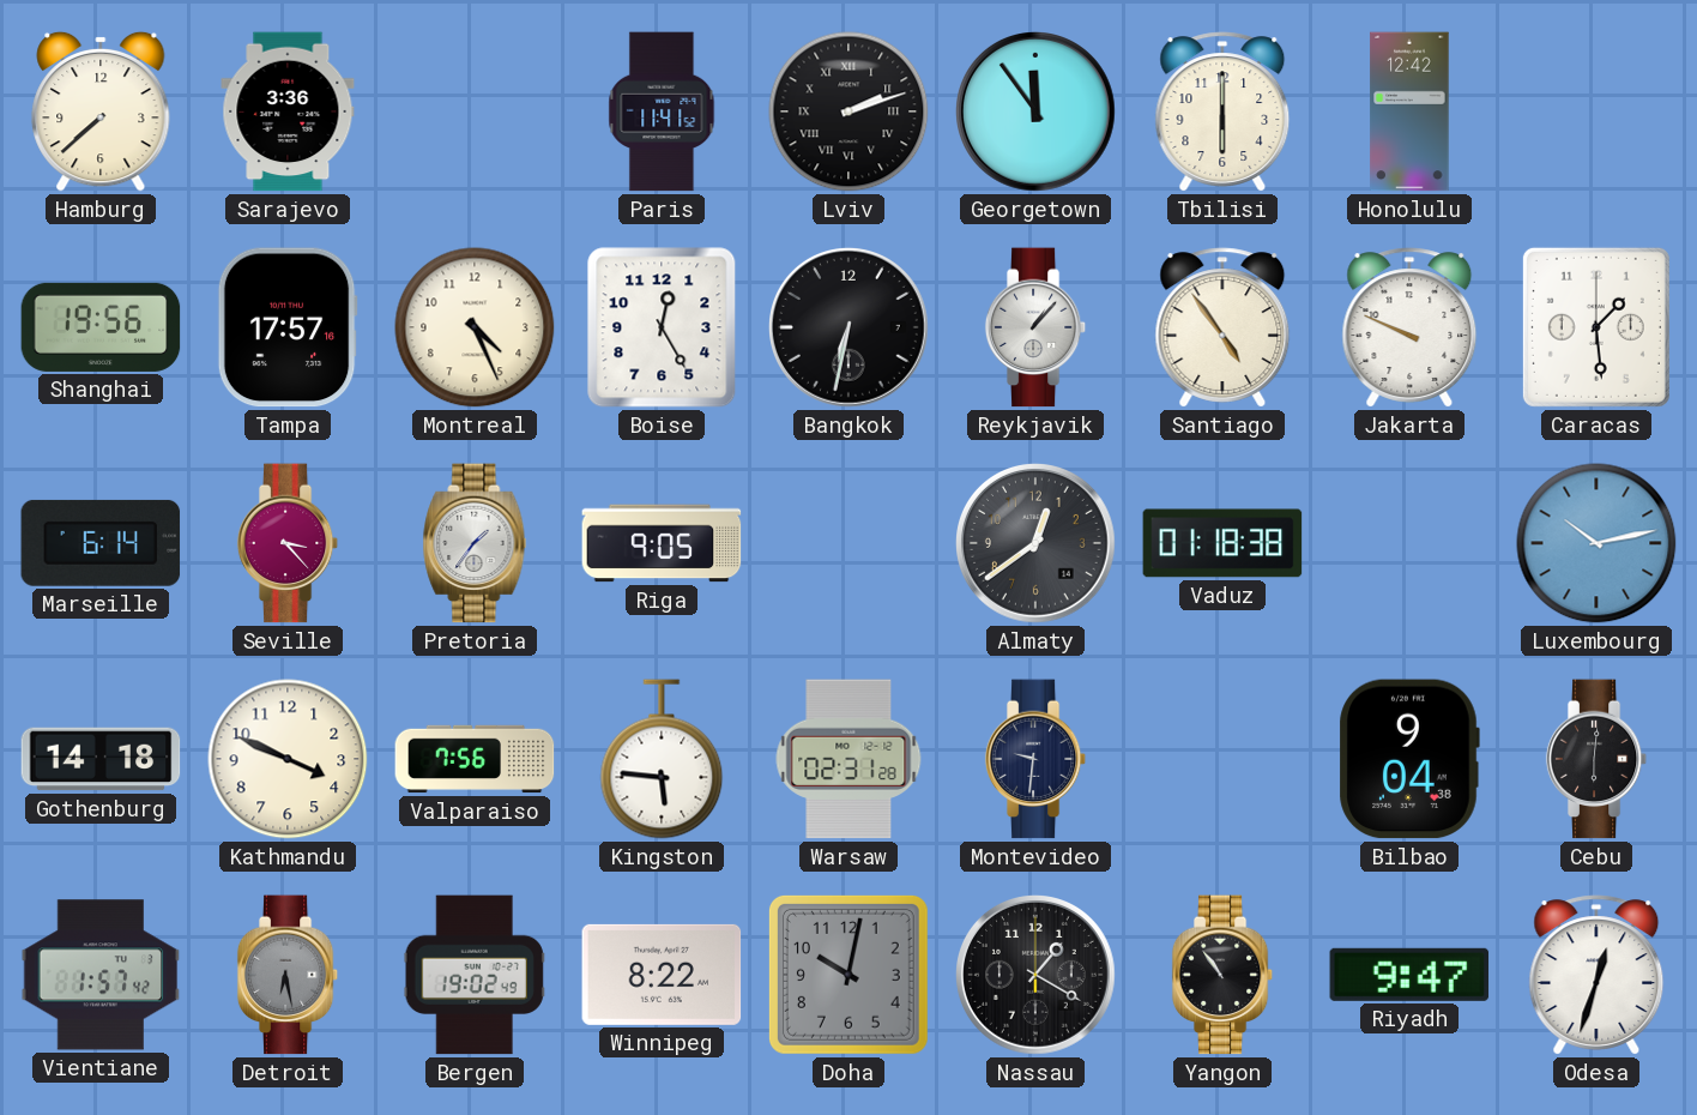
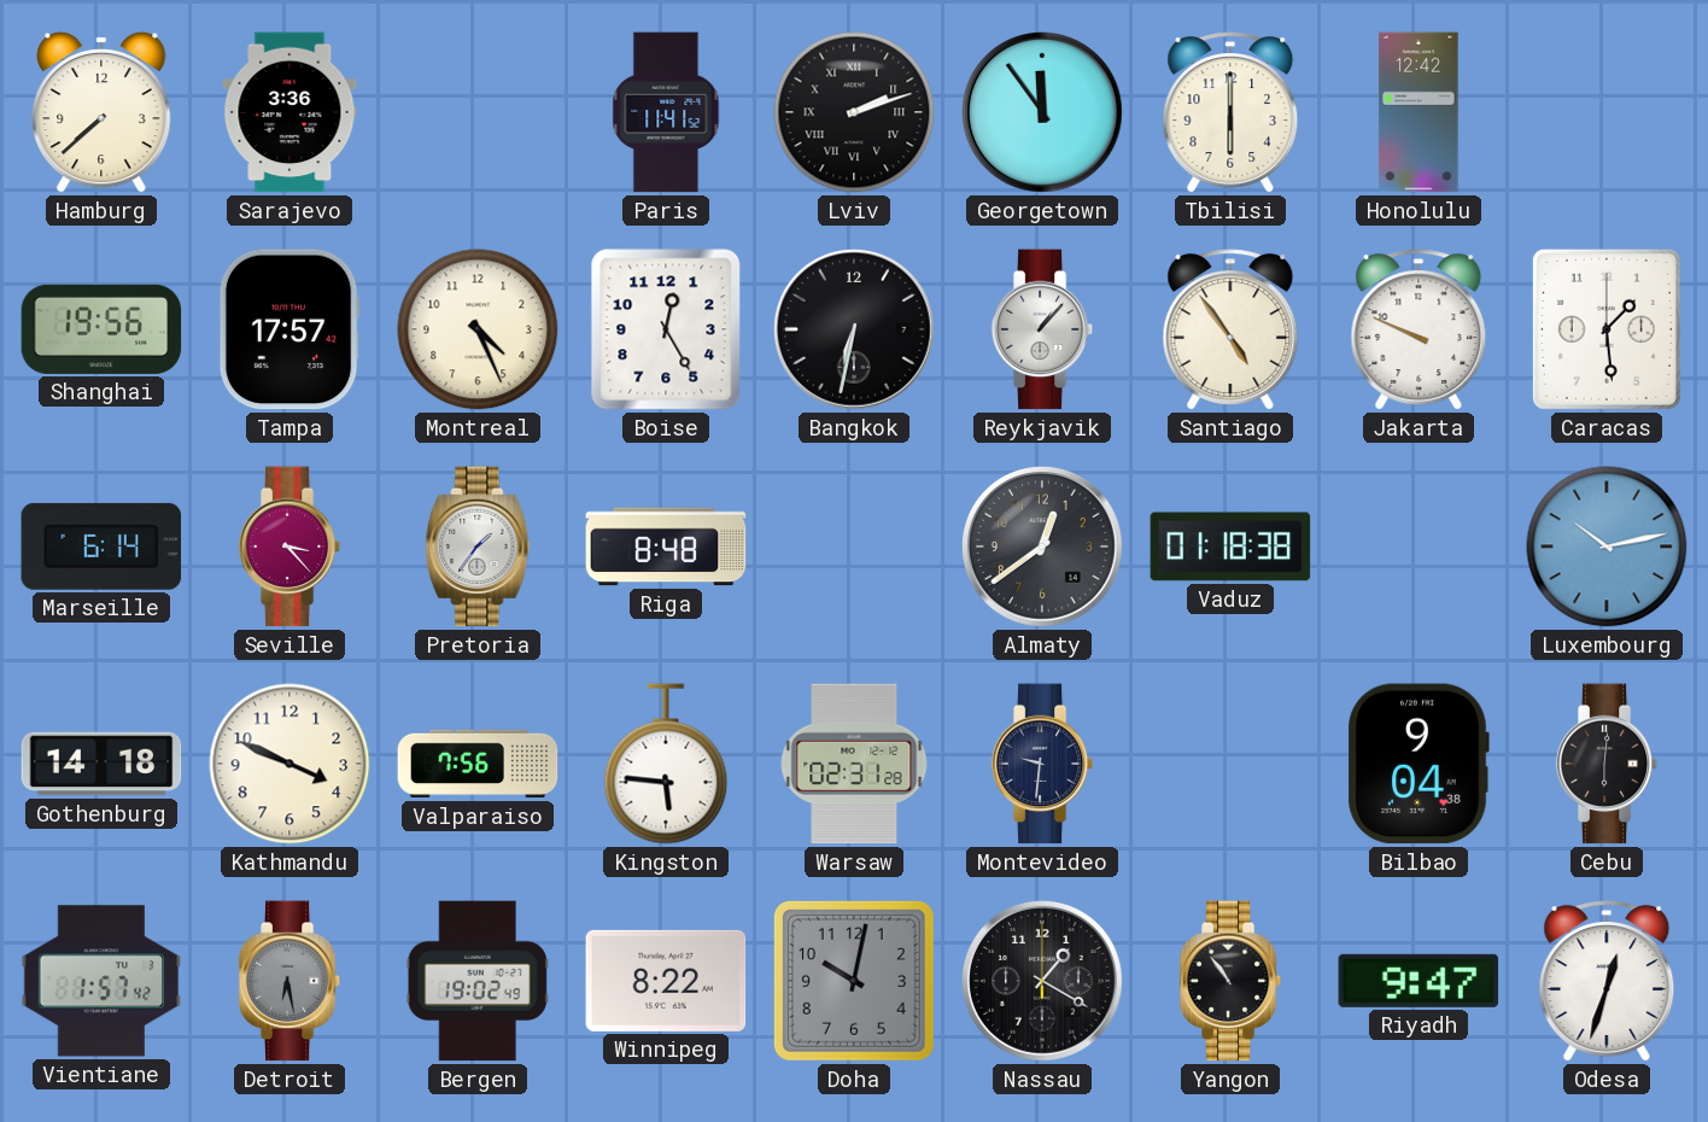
Tampa: 17:57:16 -> 17:57
Riga: 9:05 -> 8:48
